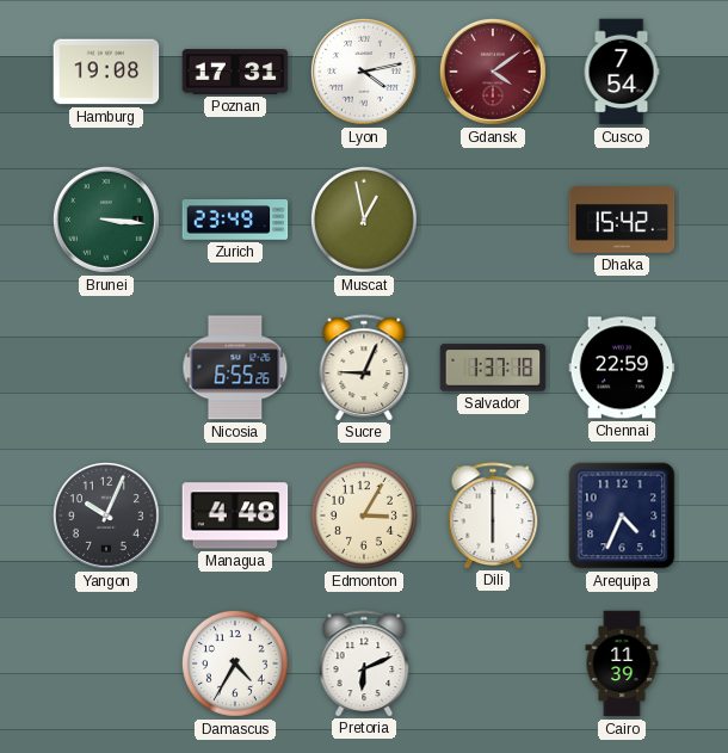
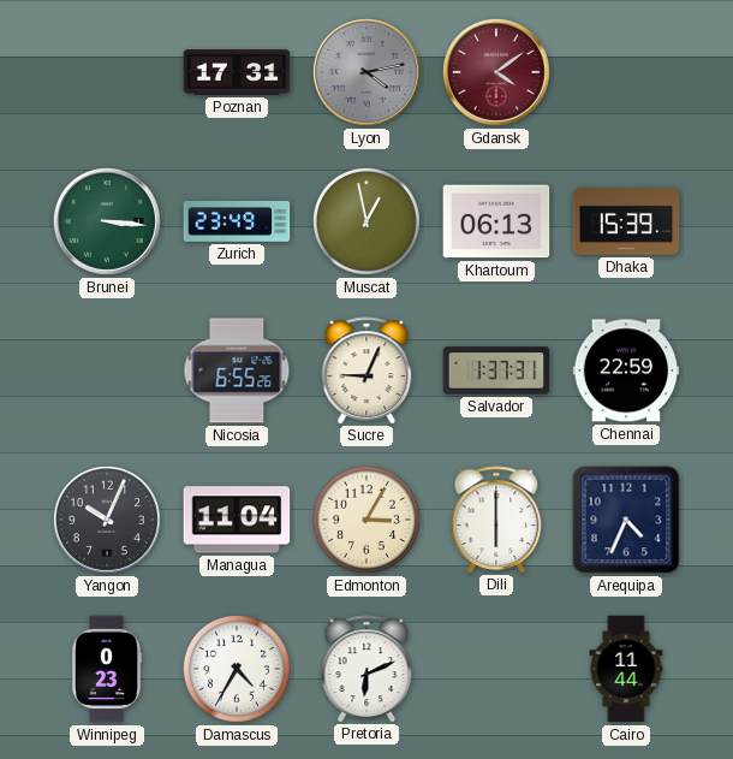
Hamburg: 19:08 -> none
Lyon dial: white -> grey
Cusco: 7:54 -> none
Khartoum: none -> 06:13
Dhaka: 15:42 -> 15:39
Salvador: 1:37:18 -> 1:37:31
Managua: 4:48 -> 11:04
Winnipeg: none -> 0:23
Cairo: 11:39 -> 11:44
